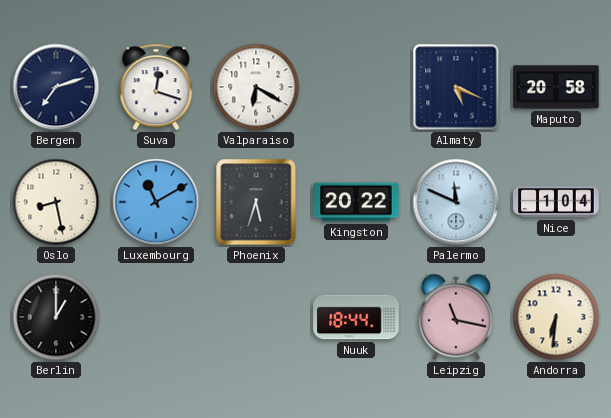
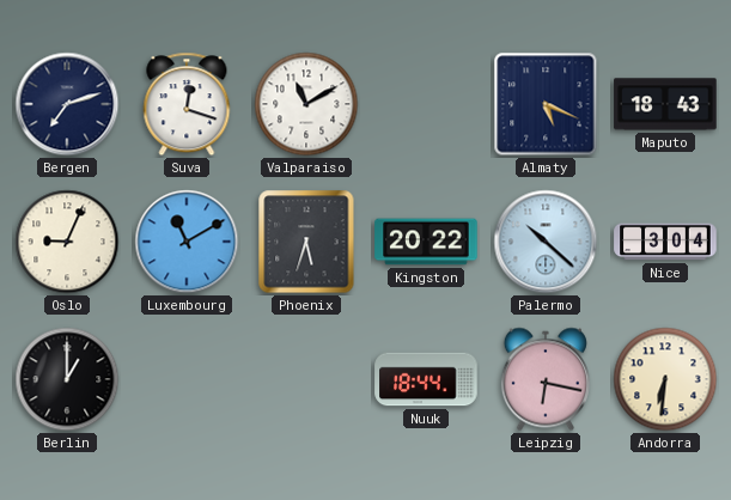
Valparaiso: 6:20 -> 11:10
Maputo: 20:58 -> 18:43
Oslo: 8:28 -> 9:04
Palermo: 11:49 -> 10:22
Nice: 1:04 -> 3:04
Leipzig: 11:17 -> 6:17
